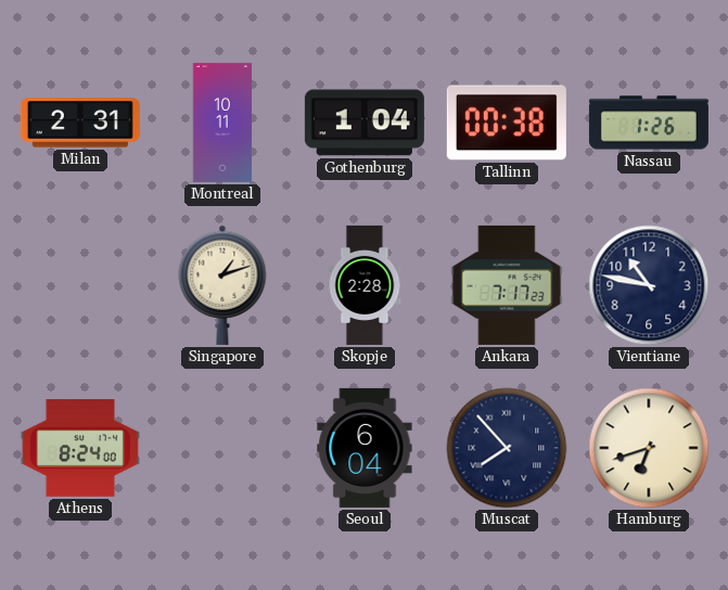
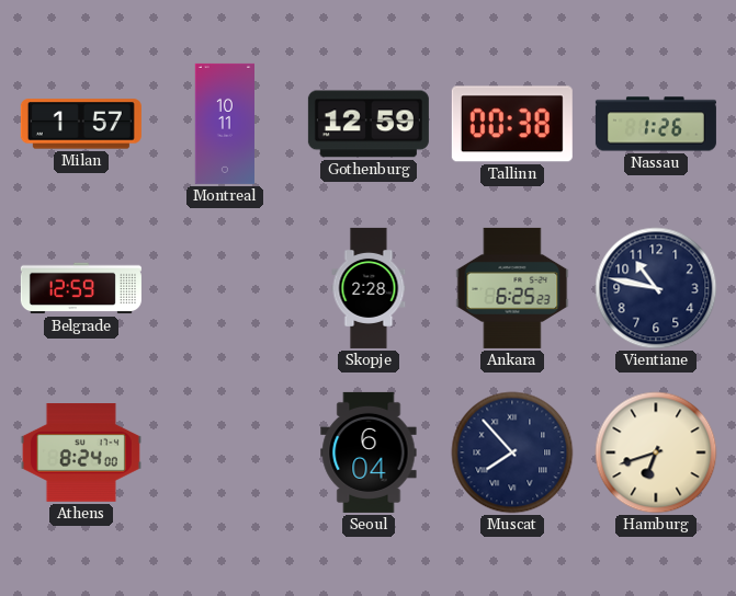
Milan: 2:31 -> 1:57
Gothenburg: 1:04 -> 12:59
Belgrade: none -> 12:59
Singapore: 1:12 -> none
Ankara: 7:17 -> 6:25
